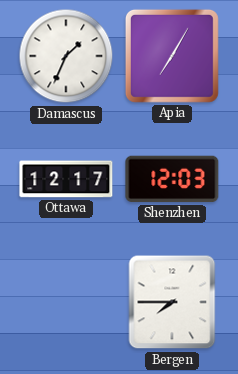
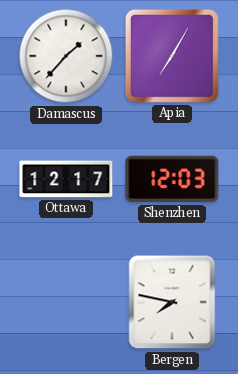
Damascus: 1:34 -> 1:37
Bergen: 7:45 -> 7:47
